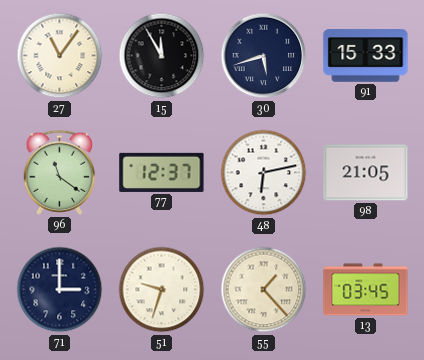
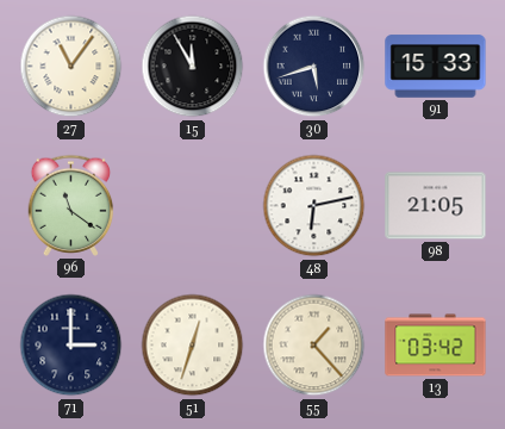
77: 12:37 -> none
51: 9:33 -> 12:33
13: 03:45 -> 03:42
